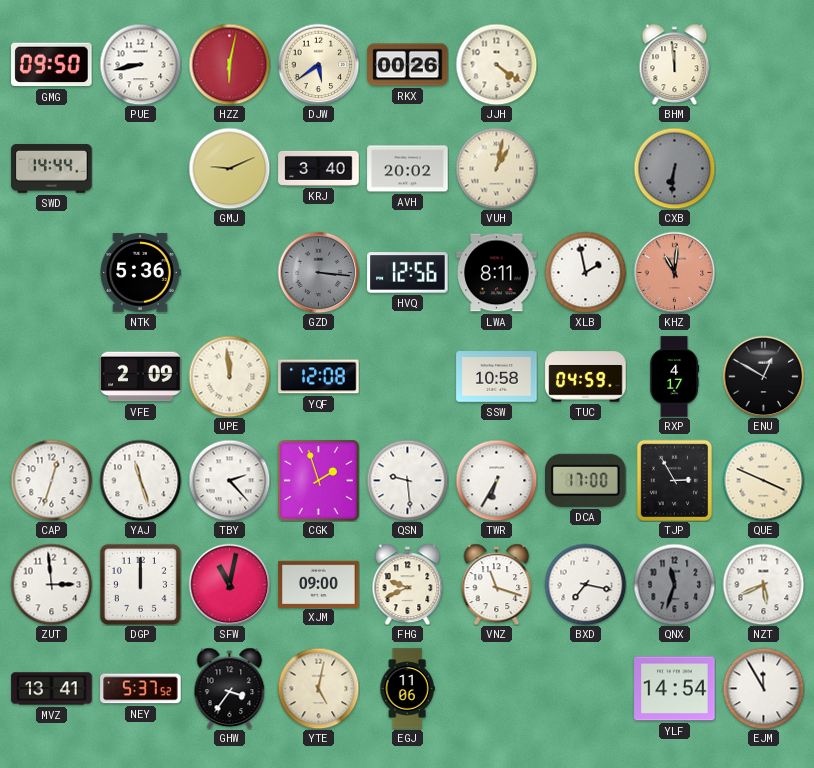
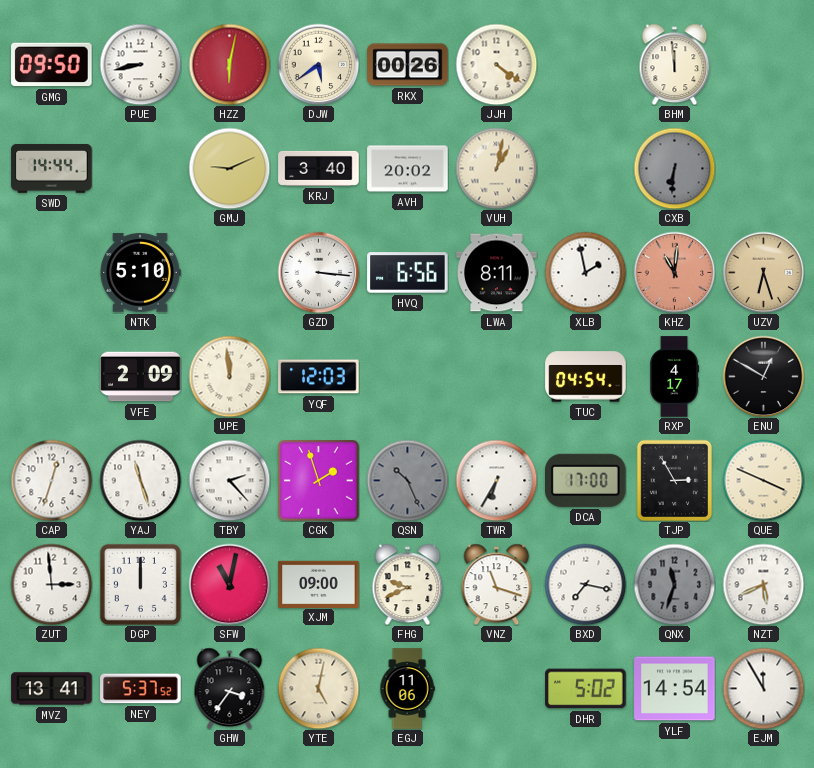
NTK: 5:36 -> 5:10
GZD dial: grey -> white
HVQ: 12:56 -> 6:56
UZV: none -> 6:27
YQF: 12:08 -> 12:03
SSW: 10:58 -> none
TUC: 04:59 -> 04:54
QSN: 9:29 -> 10:26
QSN dial: white -> grey
DHR: none -> 5:02
